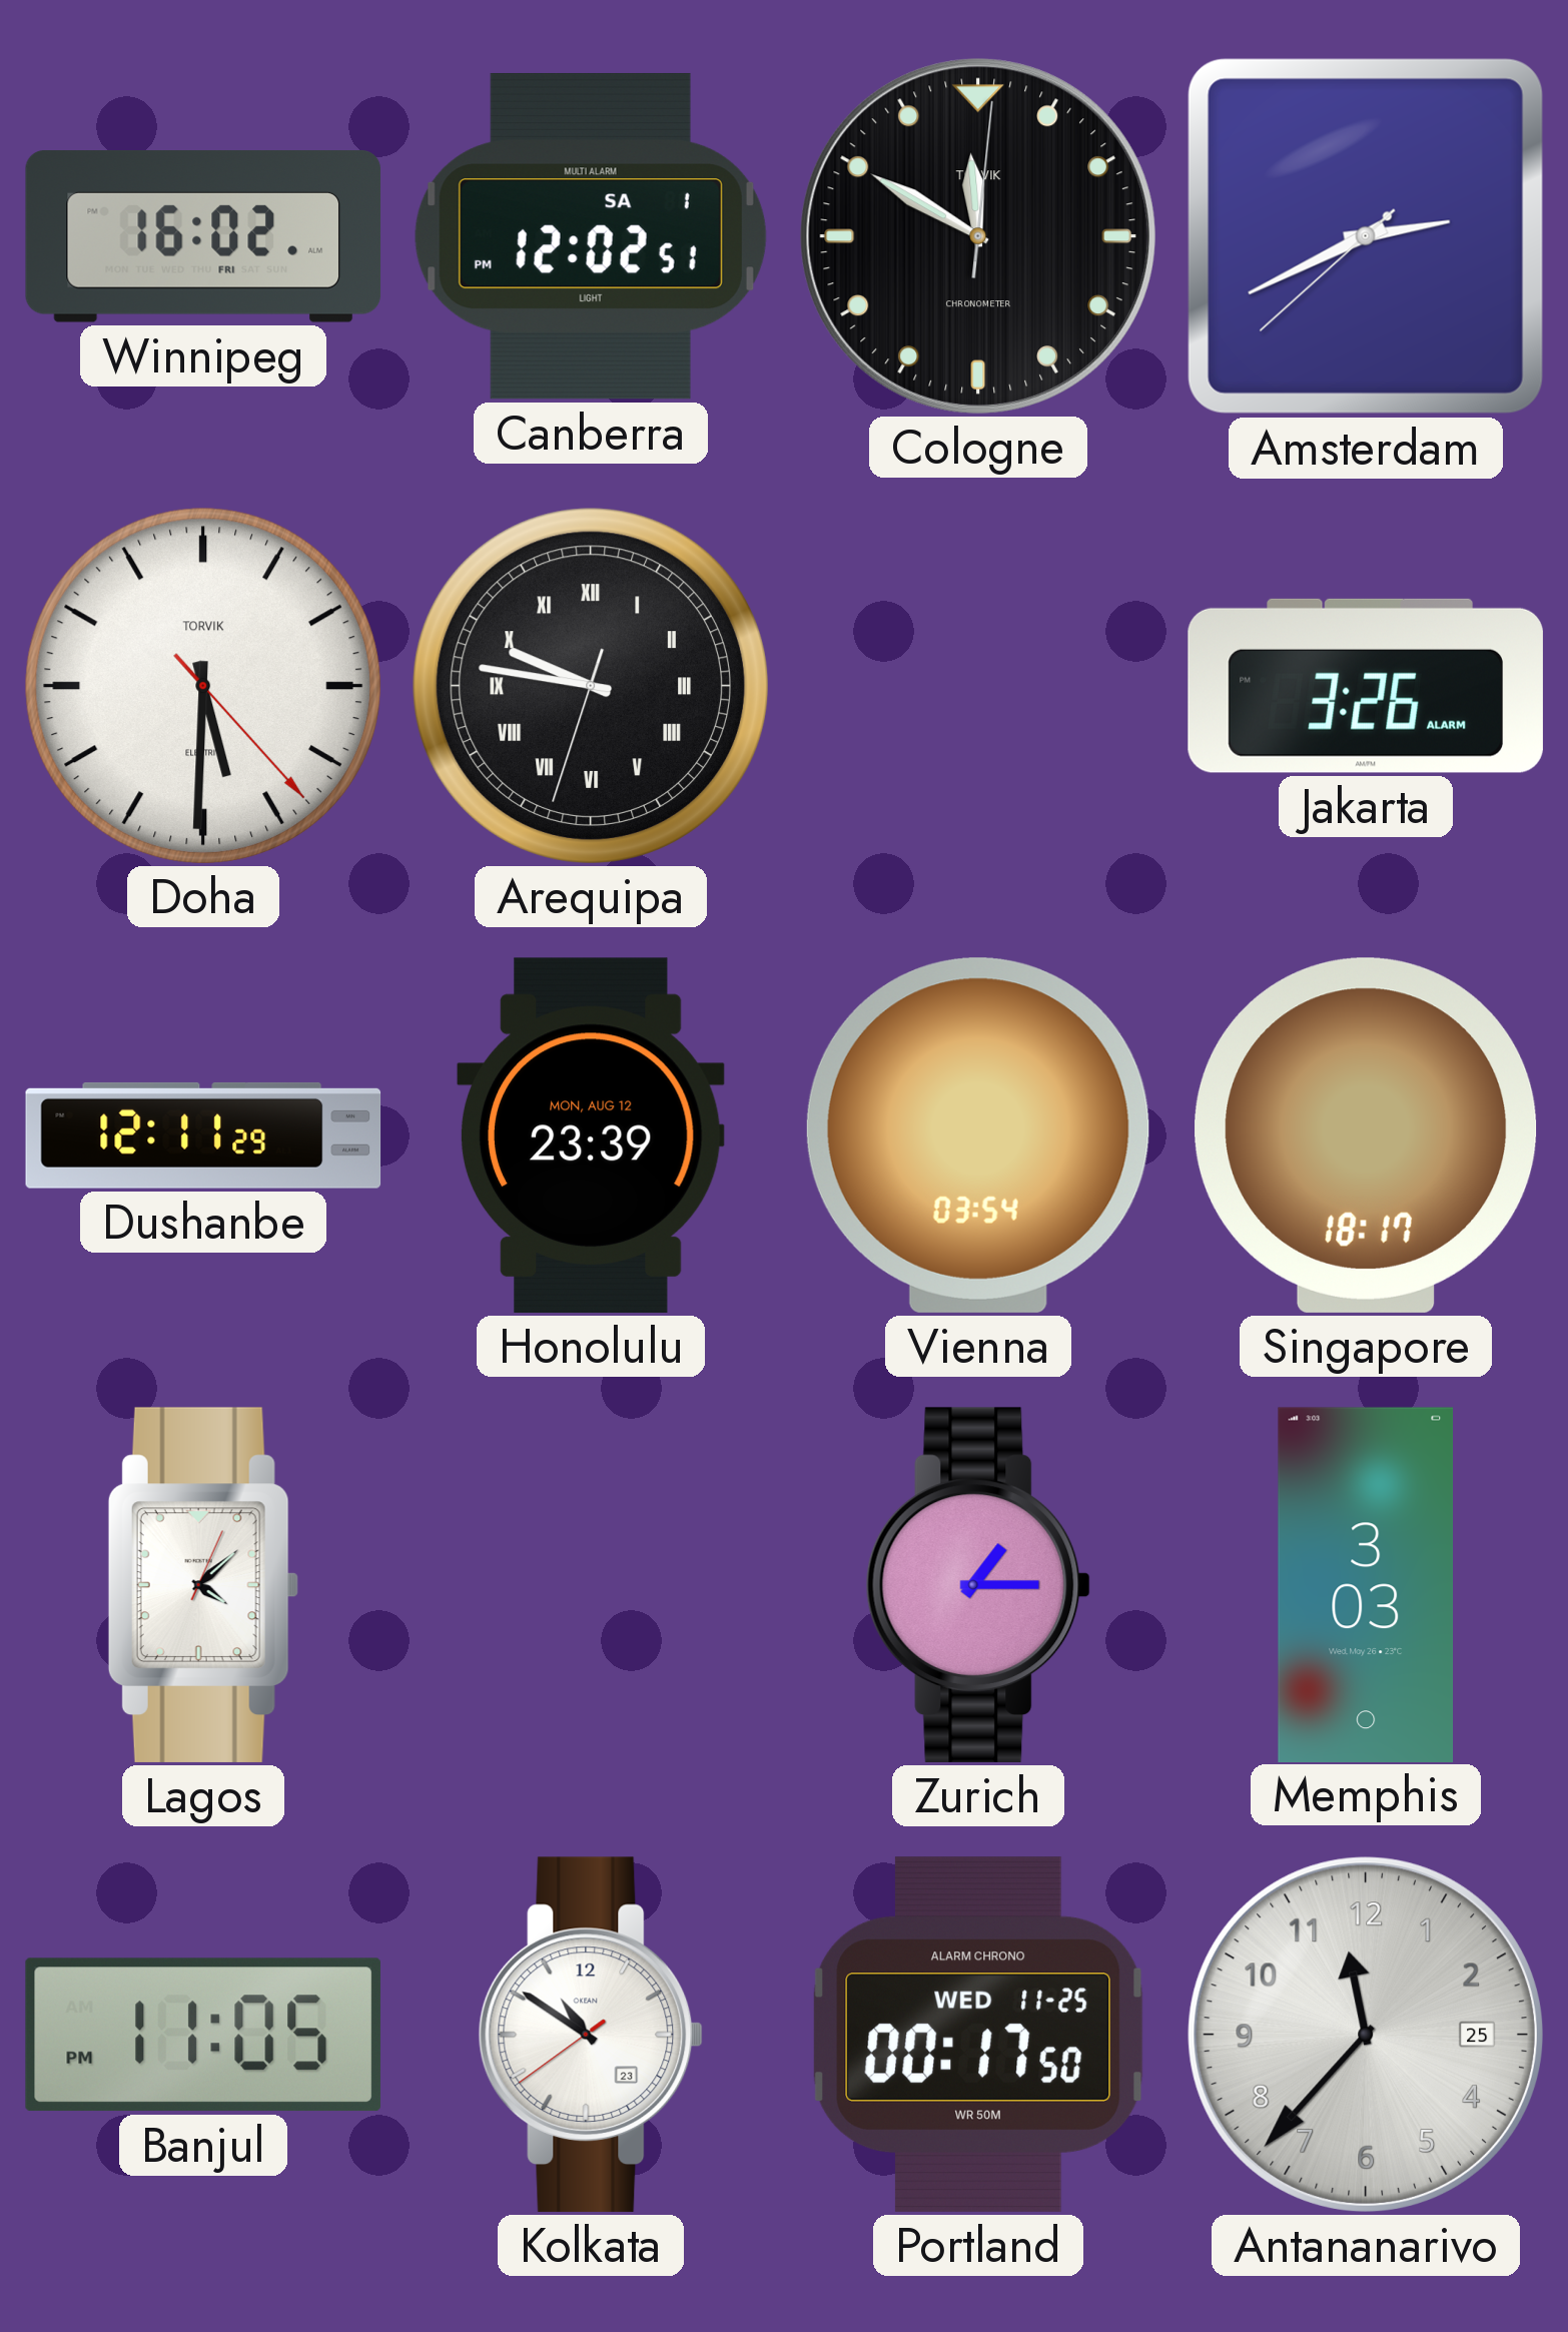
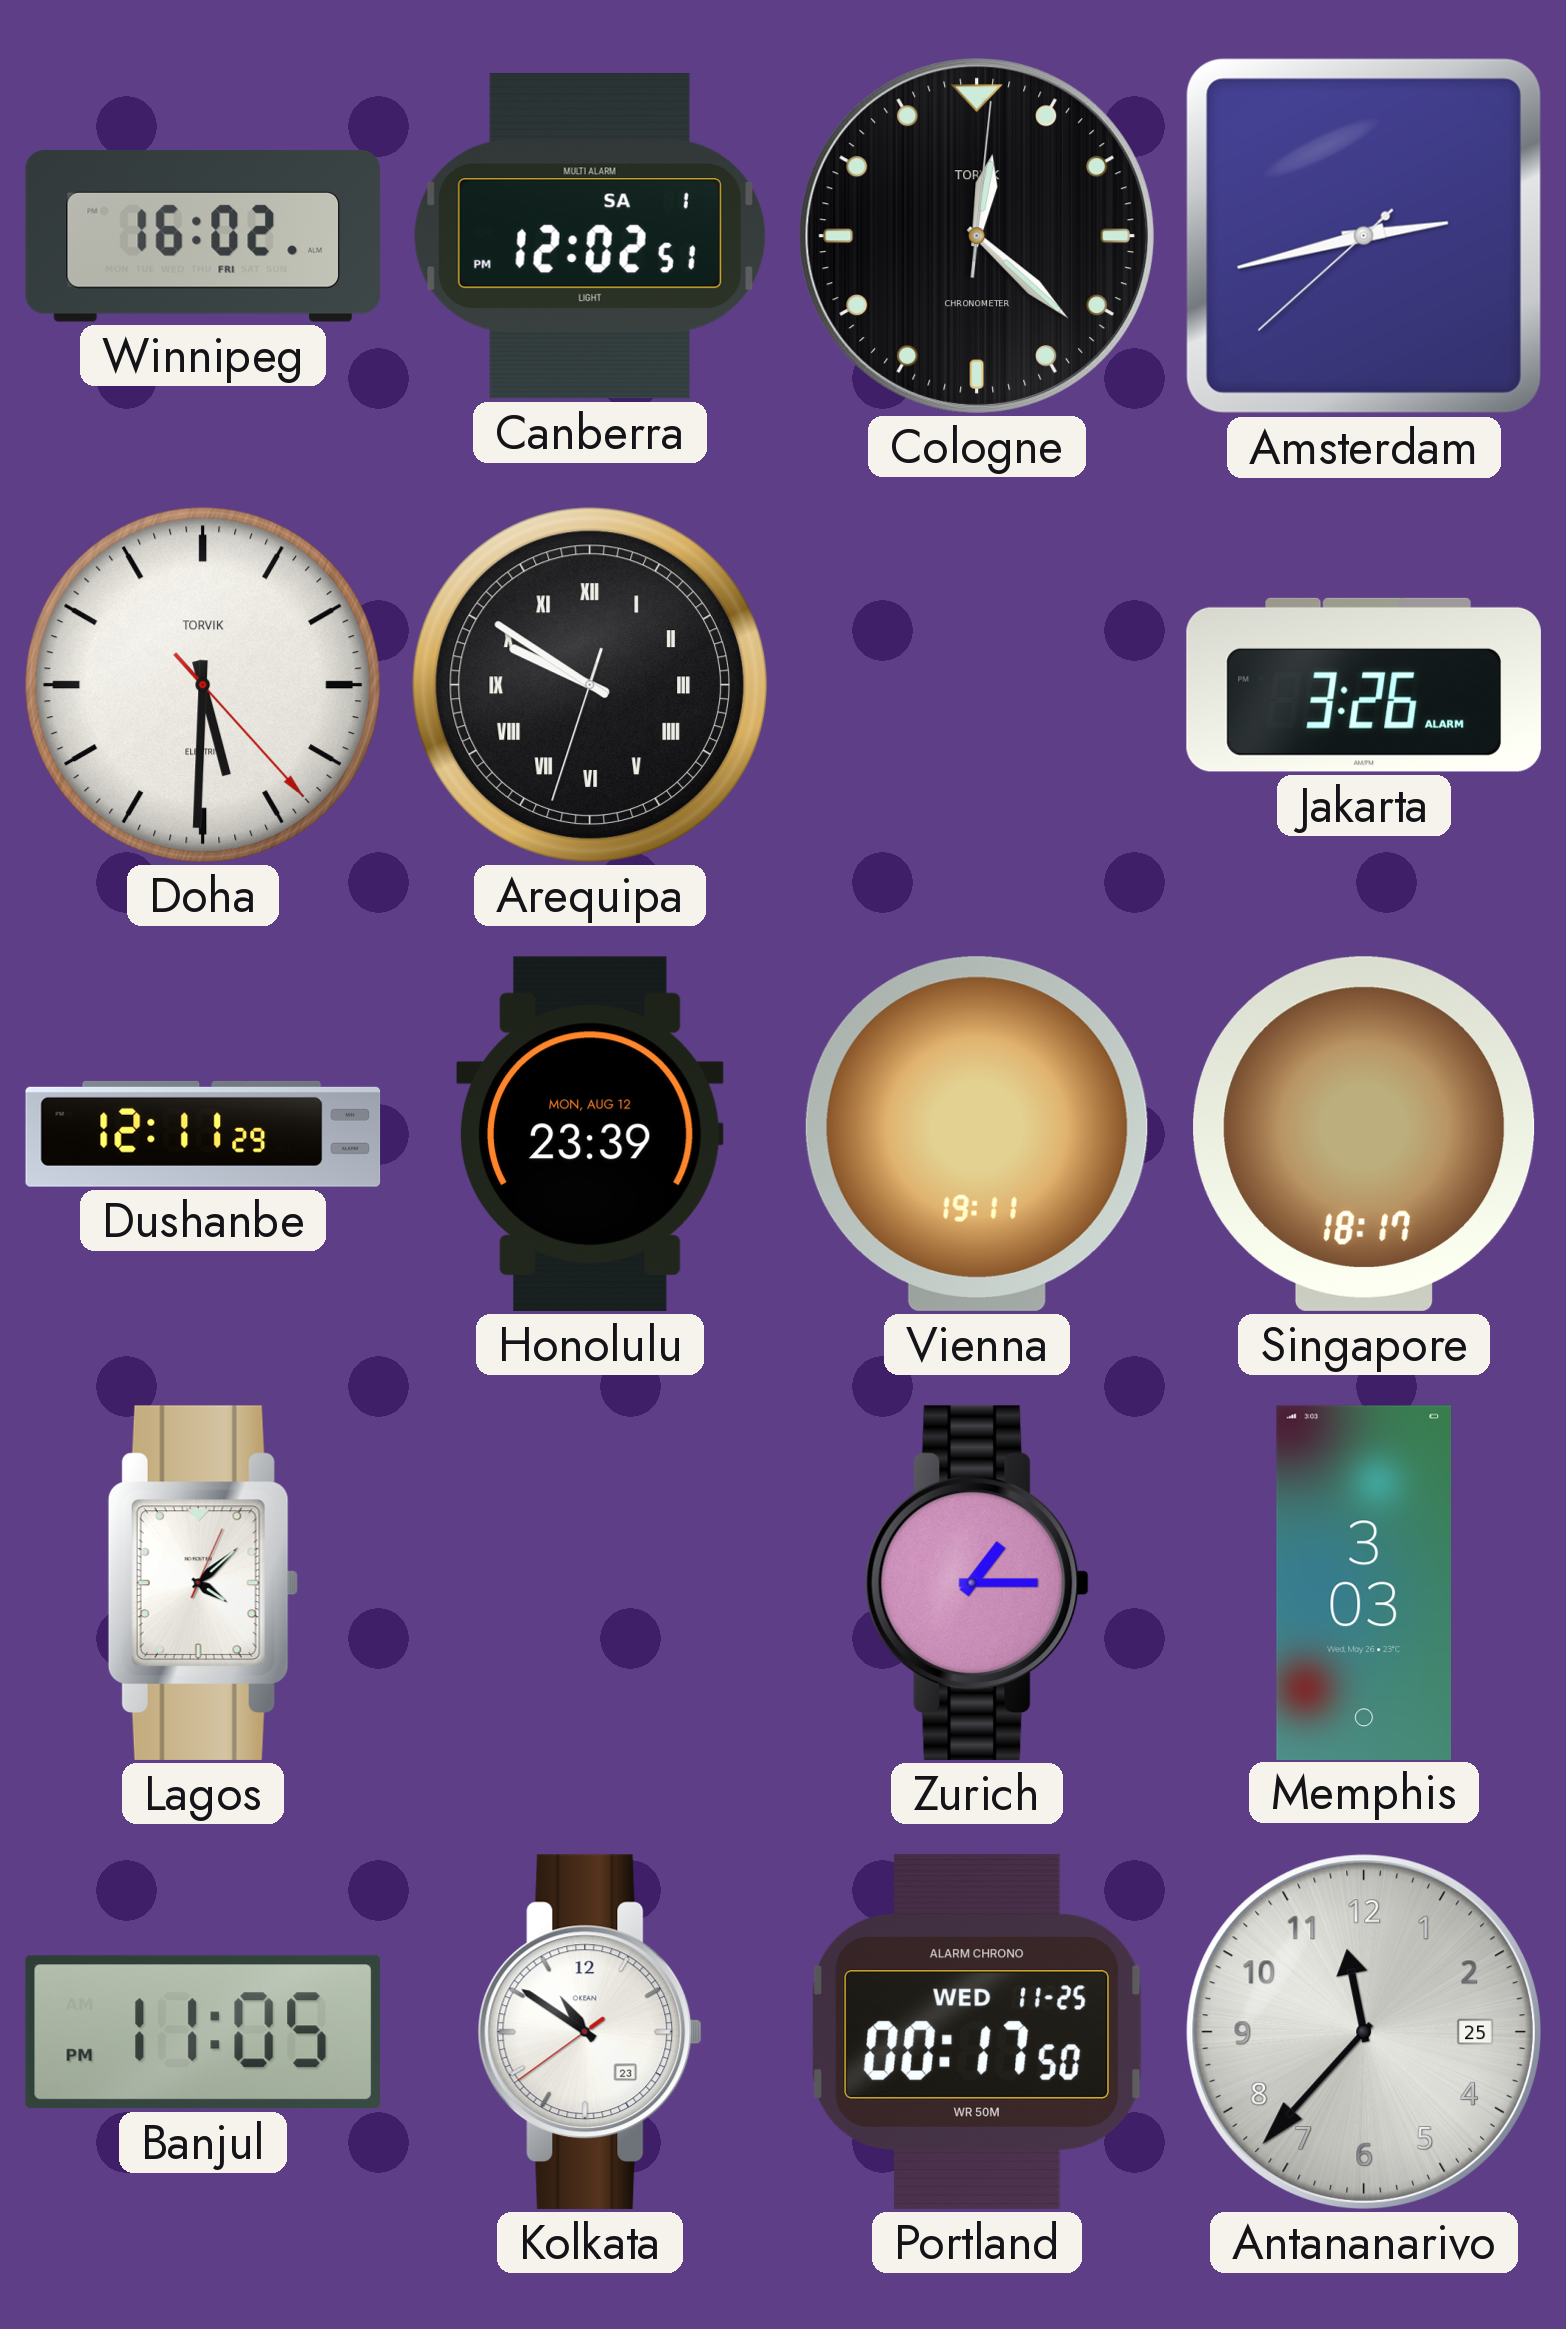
Cologne: 11:50 -> 12:22
Amsterdam: 2:40 -> 2:42
Arequipa: 9:46 -> 9:50
Vienna: 03:54 -> 19:11
